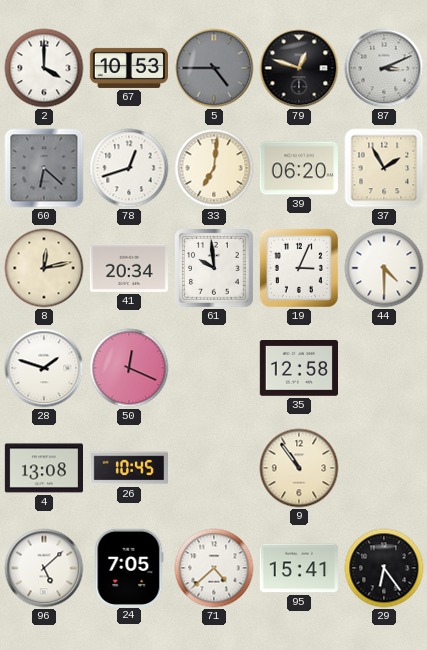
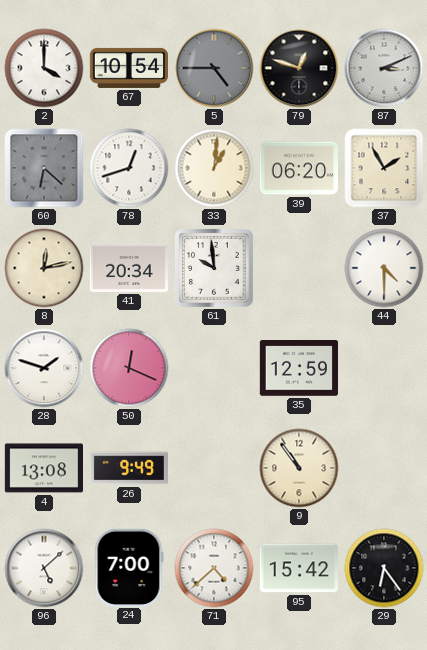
67: 10:53 -> 10:54
33: 7:01 -> 1:01
19: 3:04 -> none
35: 12:58 -> 12:59
26: 10:45 -> 9:49
24: 7:05 -> 7:00
95: 15:41 -> 15:42
